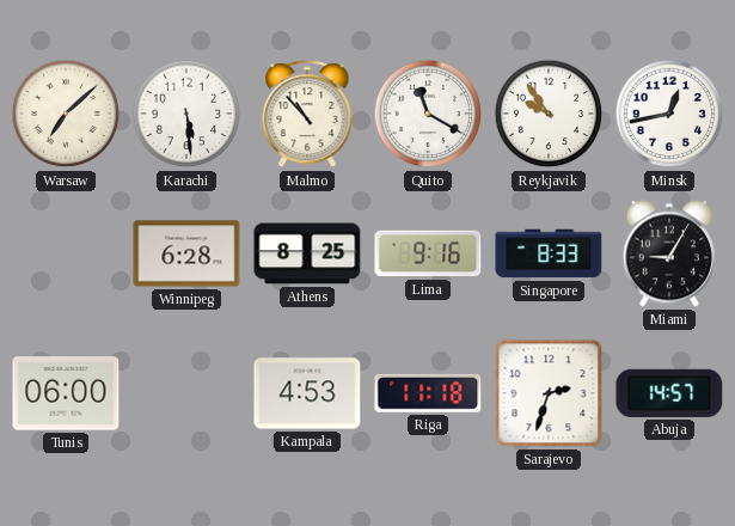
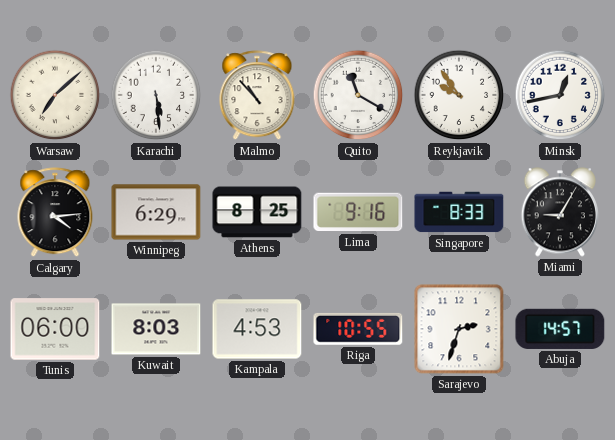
Calgary: none -> 4:14
Winnipeg: 6:28 -> 6:29
Kuwait: none -> 8:03
Riga: 11:18 -> 10:55
